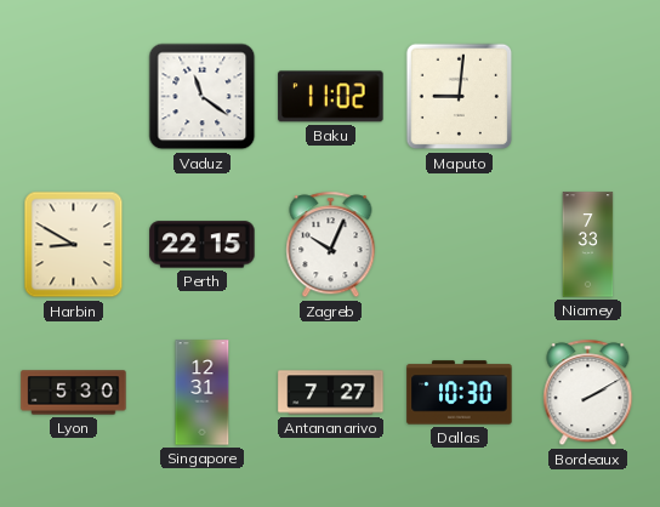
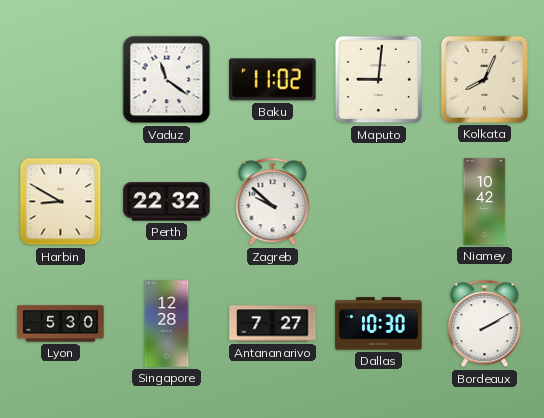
Kolkata: none -> 8:04
Perth: 22:15 -> 22:32
Zagreb: 10:04 -> 9:52
Niamey: 7:33 -> 10:42
Singapore: 12:31 -> 12:28
